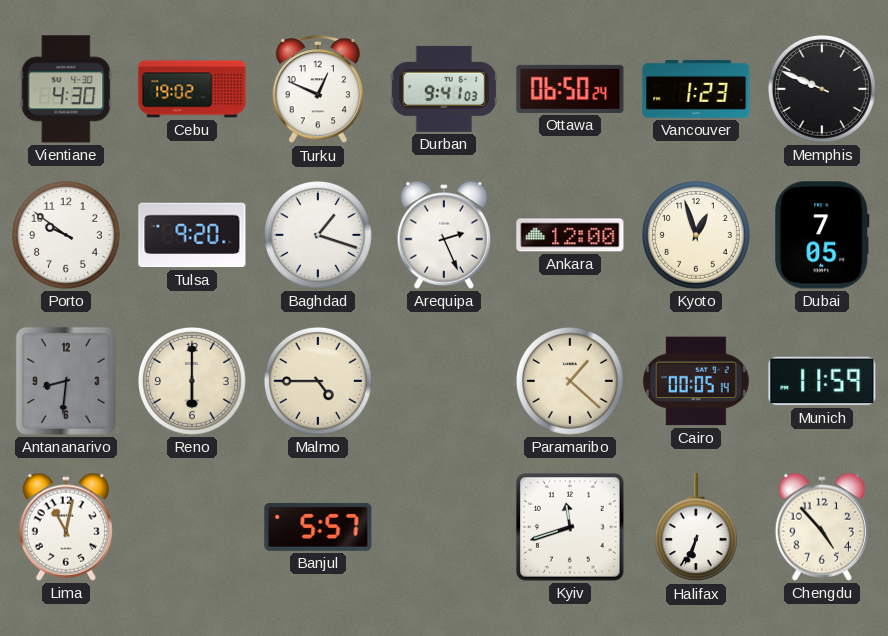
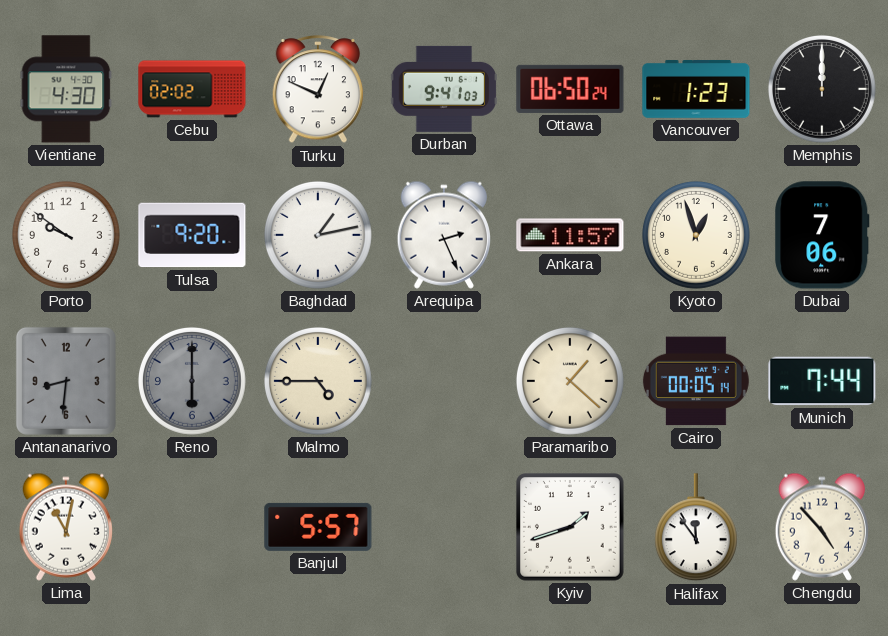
Cebu: 19:02 -> 02:02
Memphis: 9:49 -> 12:00
Baghdad: 1:18 -> 1:13
Ankara: 12:00 -> 11:57
Dubai: 7:05 -> 7:06
Reno dial: cream -> grey
Munich: 11:59 -> 7:44
Kyiv: 11:42 -> 1:42
Halifax: 6:34 -> 11:54
